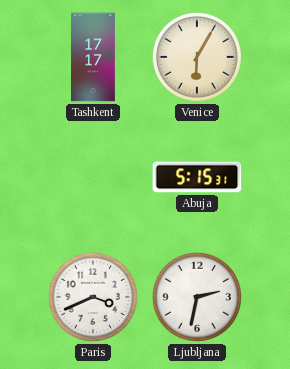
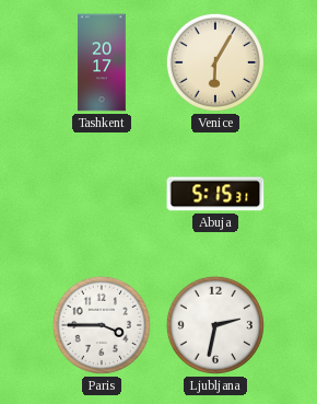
Tashkent: 17:17 -> 20:17
Paris: 3:41 -> 3:45
